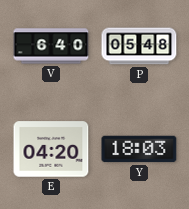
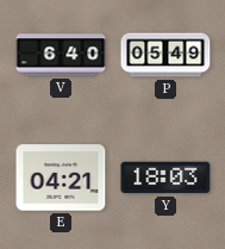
P: 05:48 -> 05:49
E: 04:20 -> 04:21
